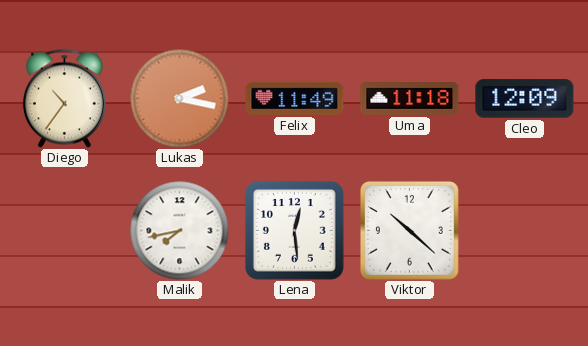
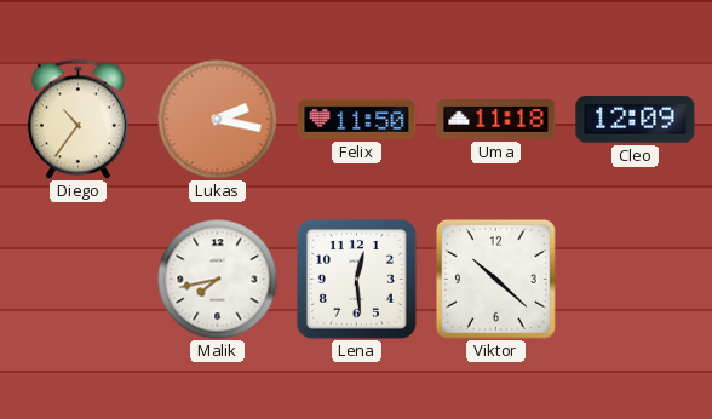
Felix: 11:49 -> 11:50
